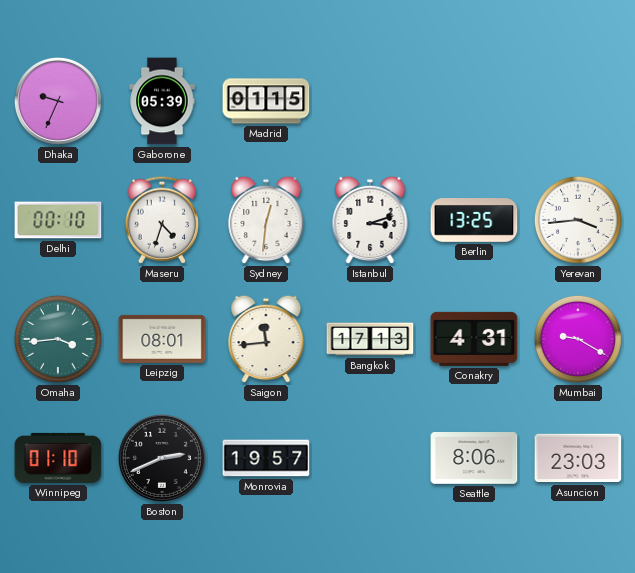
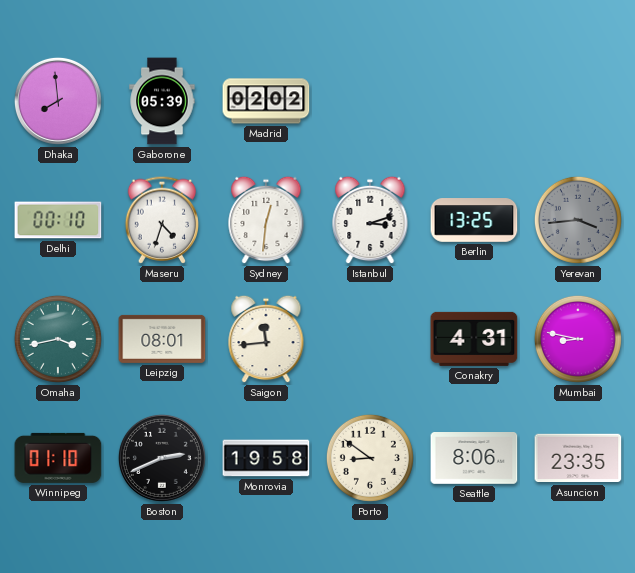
Dhaka: 9:34 -> 7:59
Madrid: 01:15 -> 02:02
Yerevan dial: white -> grey
Omaha: 3:44 -> 3:43
Bangkok: 17:13 -> none
Mumbai: 9:20 -> 8:47
Monrovia: 19:57 -> 19:58
Porto: none -> 8:51
Asuncion: 23:03 -> 23:35
